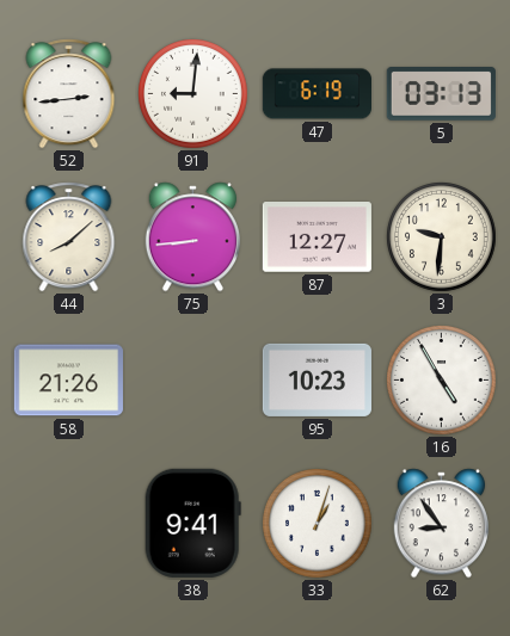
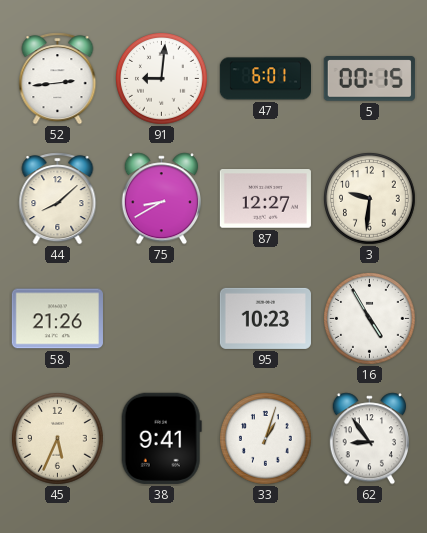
47: 6:19 -> 6:01
5: 03:13 -> 00:15
75: 8:44 -> 8:40
45: none -> 5:34
